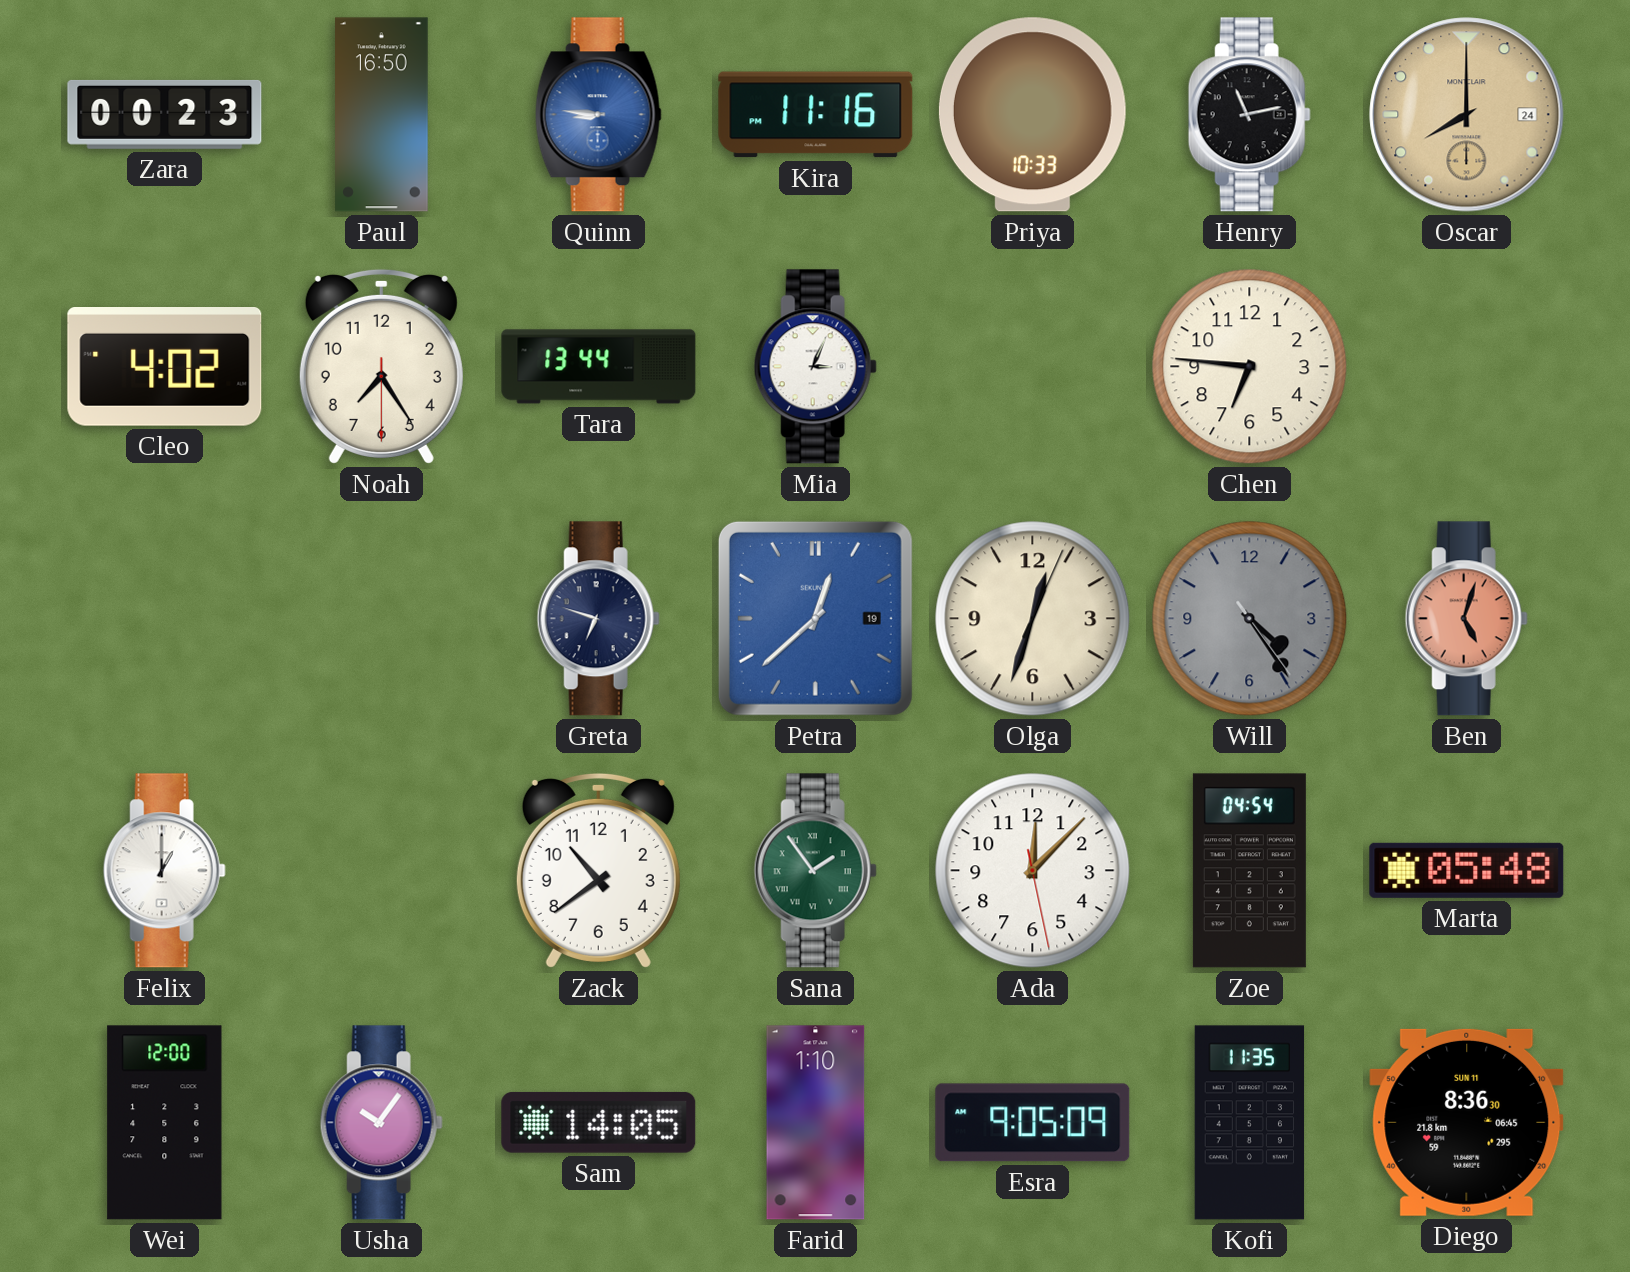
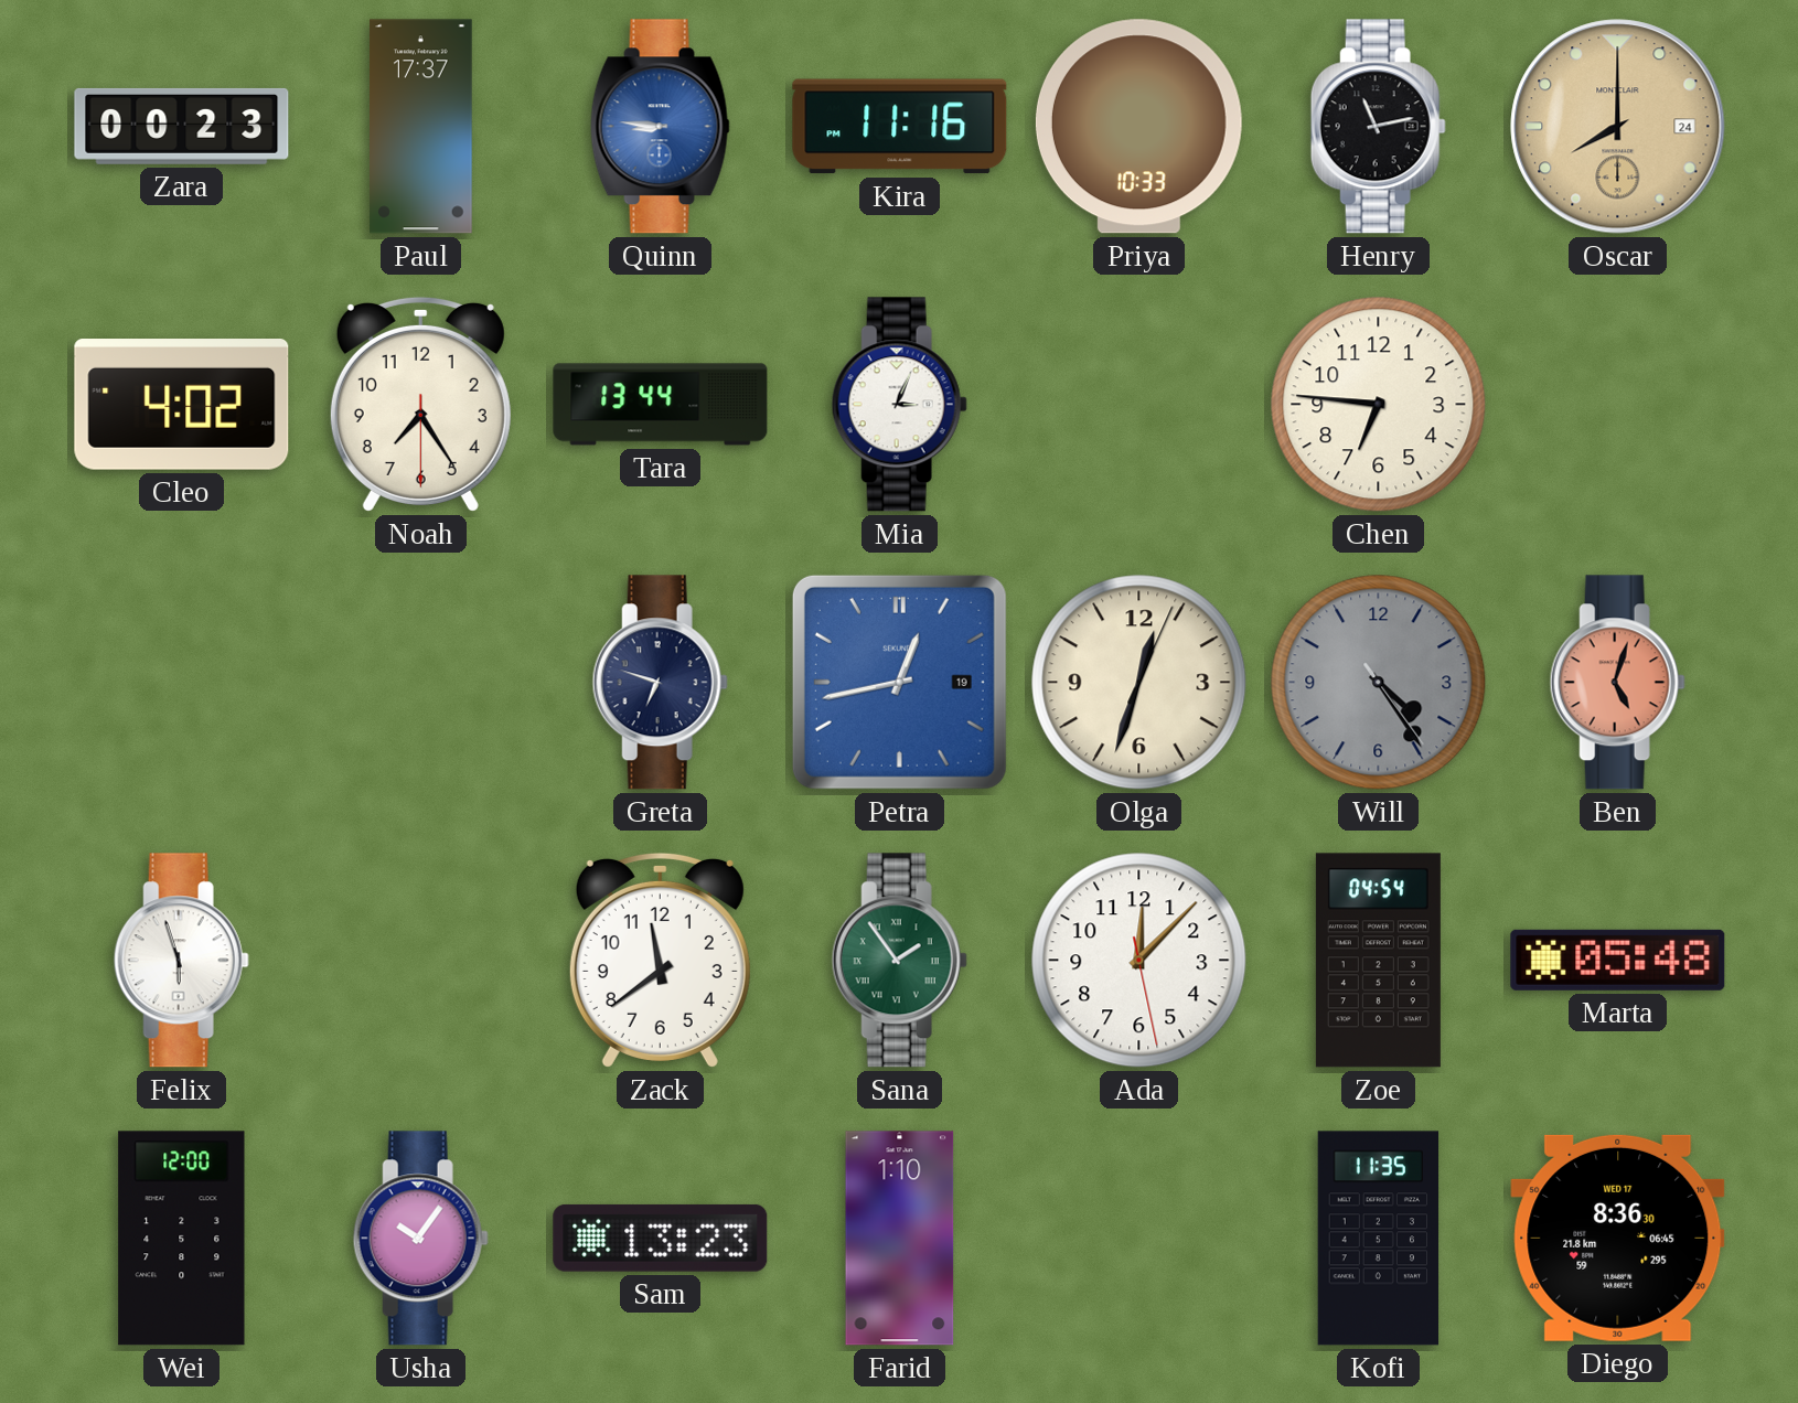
Paul: 16:50 -> 17:37
Petra: 12:38 -> 12:43
Felix: 1:00 -> 5:57
Zack: 10:39 -> 11:39
Sam: 14:05 -> 13:23
Esra: 9:05 -> none
Diego date: SUN 11 -> WED 17
